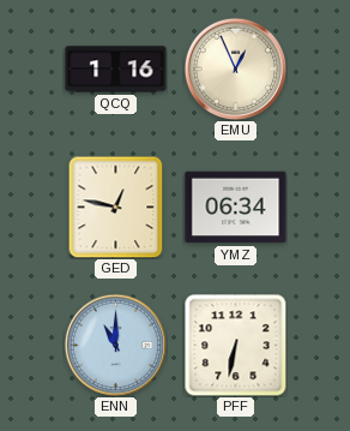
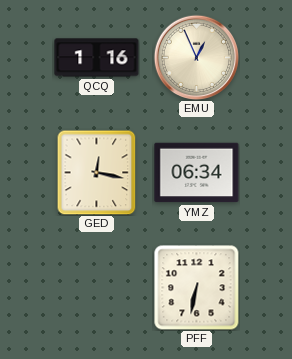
GED: 12:47 -> 12:17
ENN: 11:00 -> none
